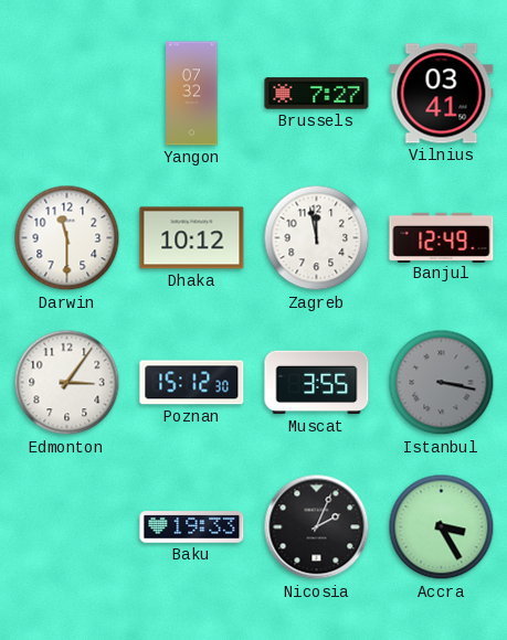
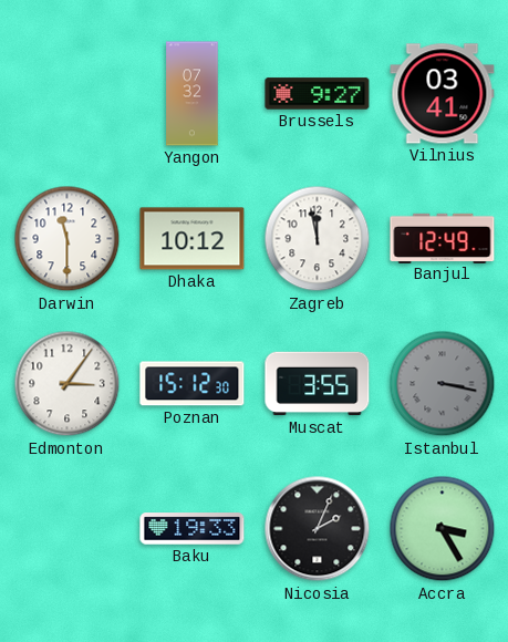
Brussels: 7:27 -> 9:27
